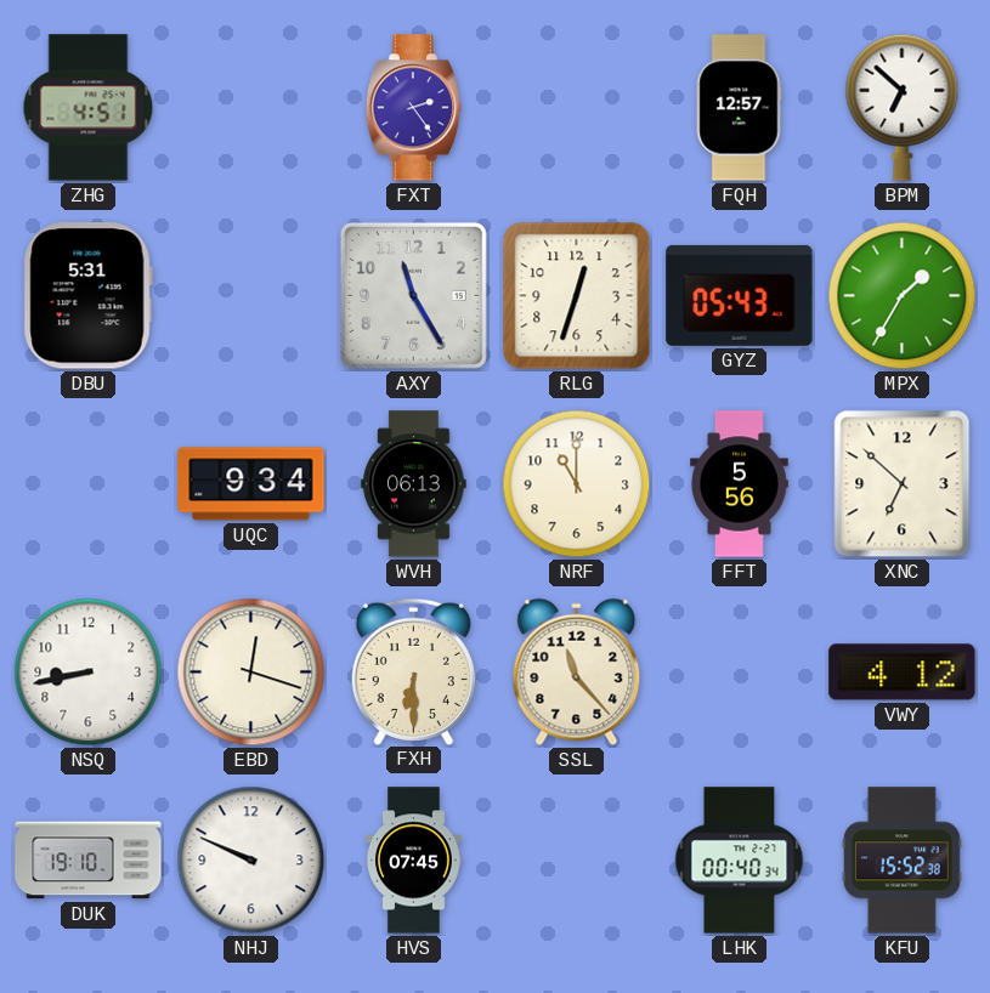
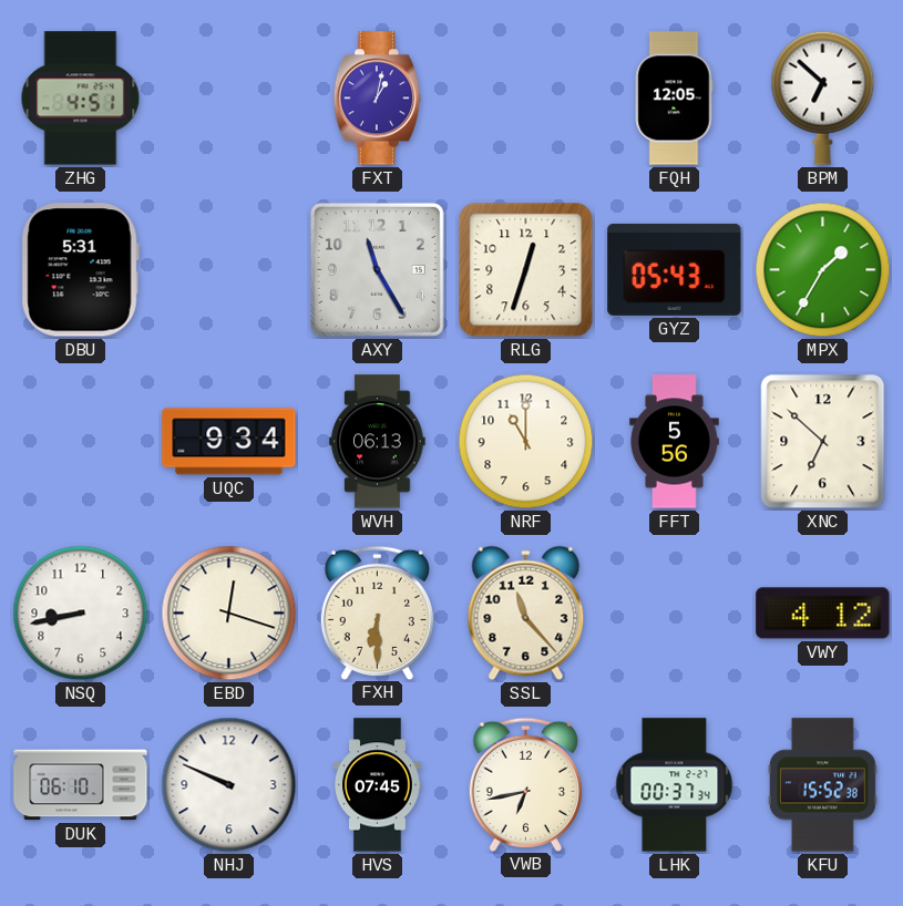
FXT: 2:24 -> 1:02
FQH: 12:57 -> 12:05
DUK: 19:10 -> 06:10
VWB: none -> 6:43
LHK: 00:40 -> 00:37
